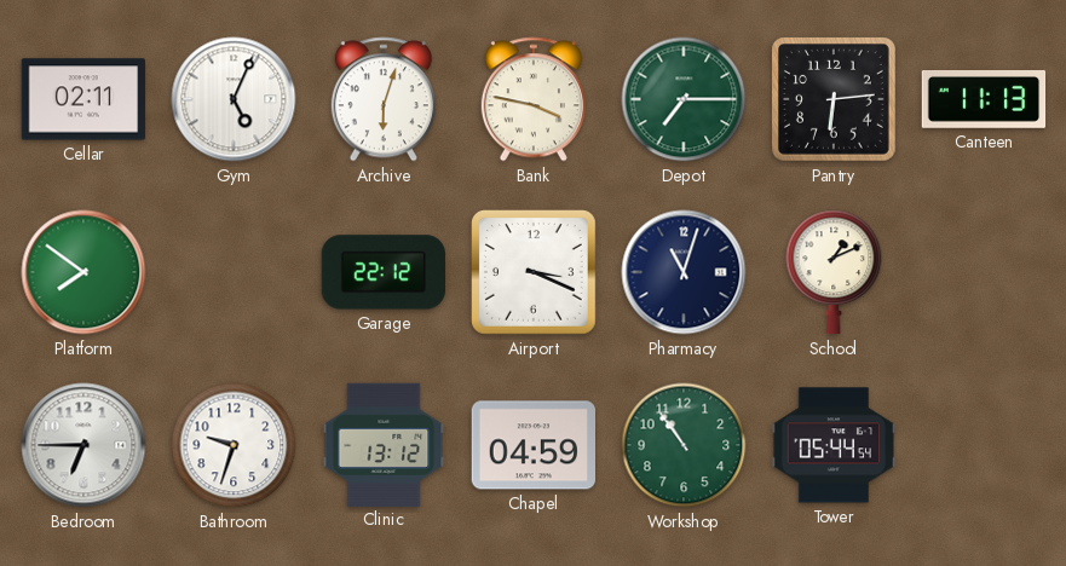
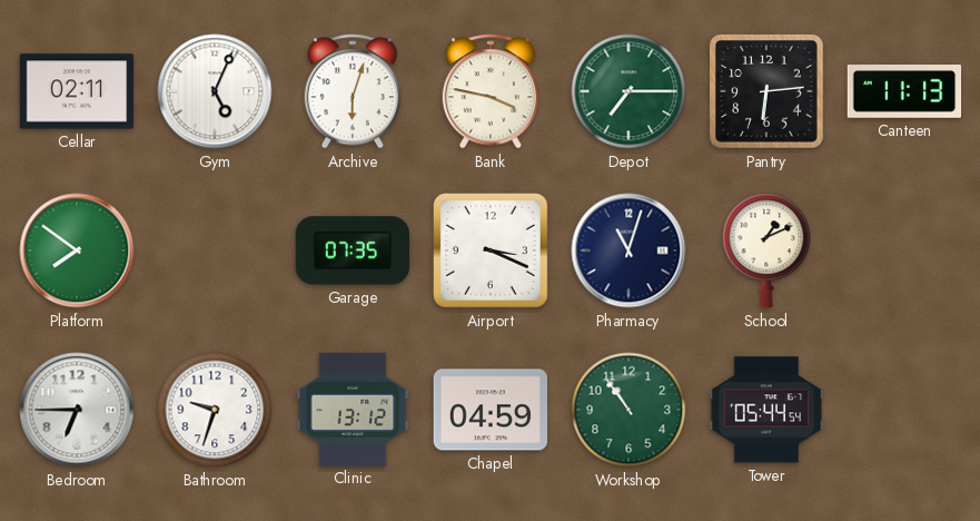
Garage: 22:12 -> 07:35
